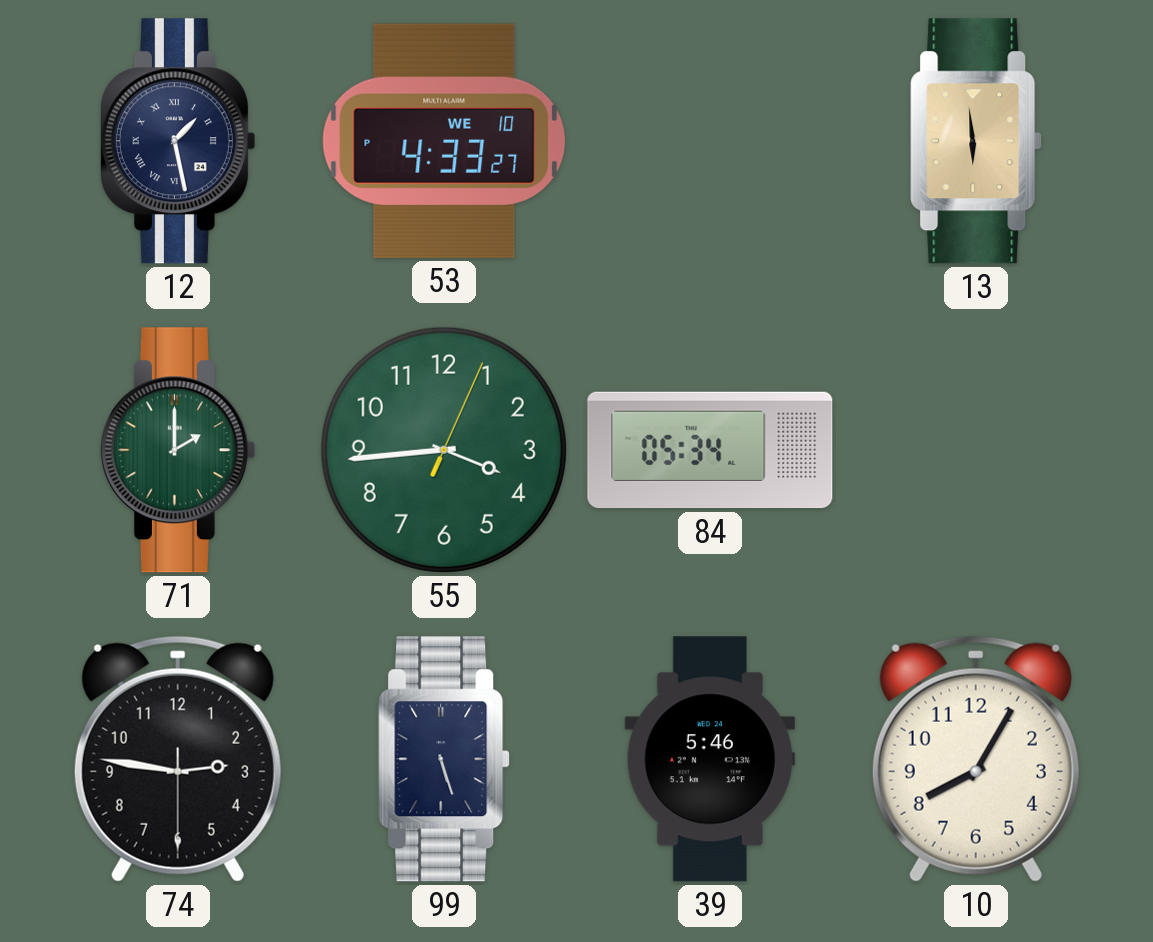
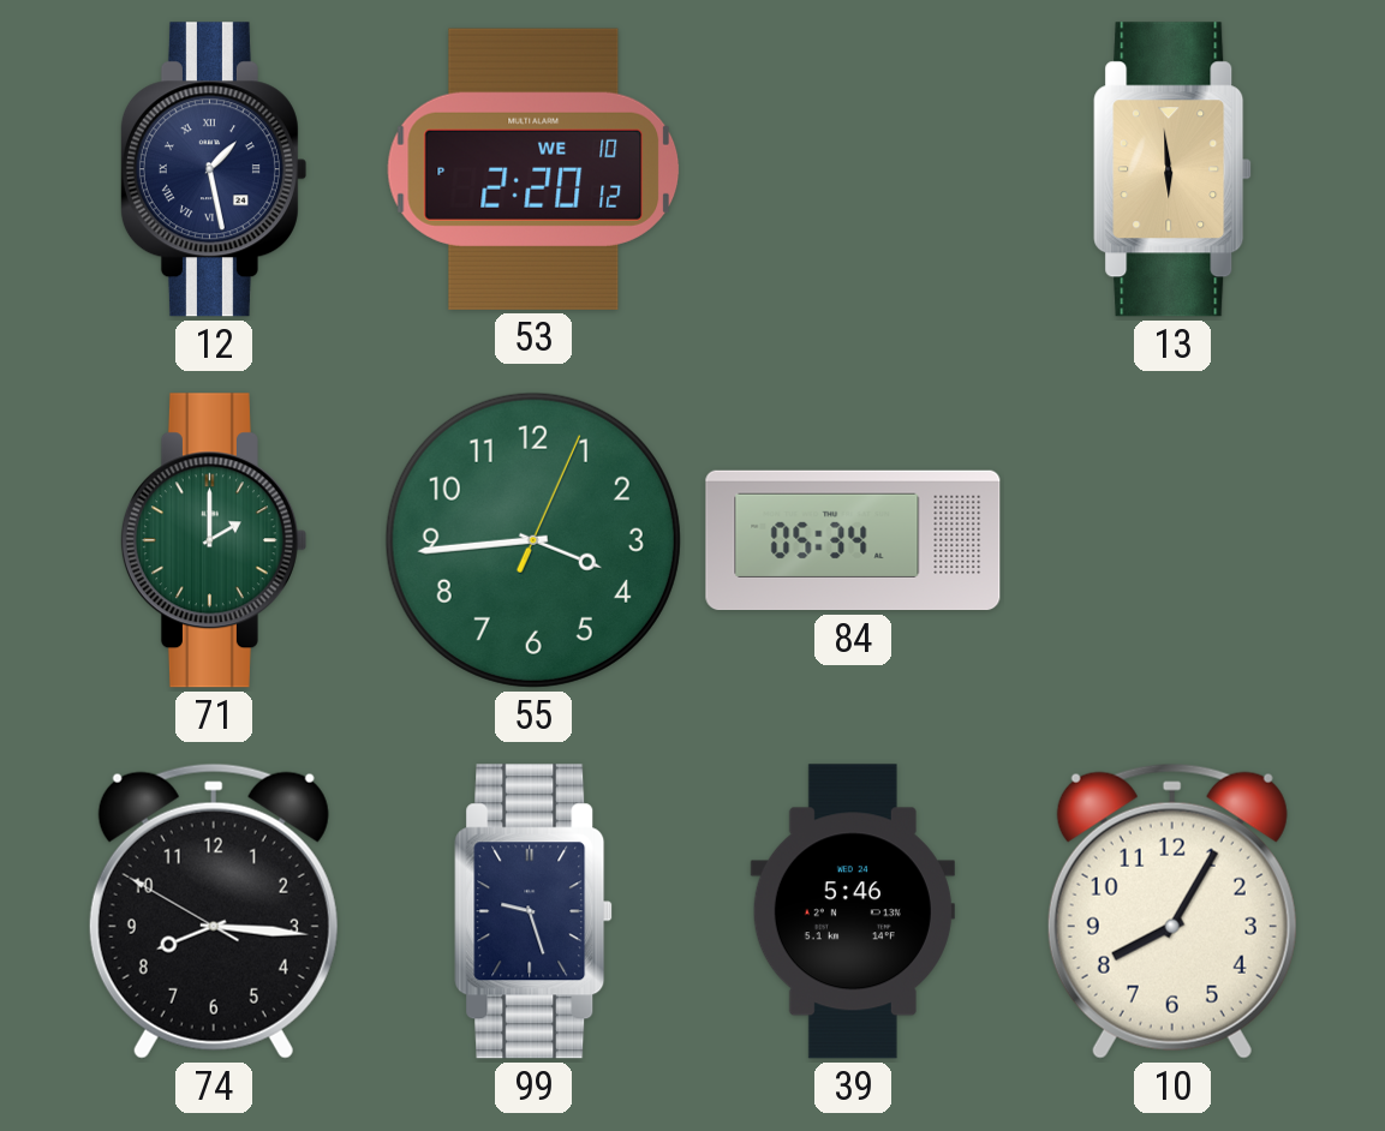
53: 4:33 -> 2:20
74: 2:46 -> 8:15
99: 5:27 -> 9:27
